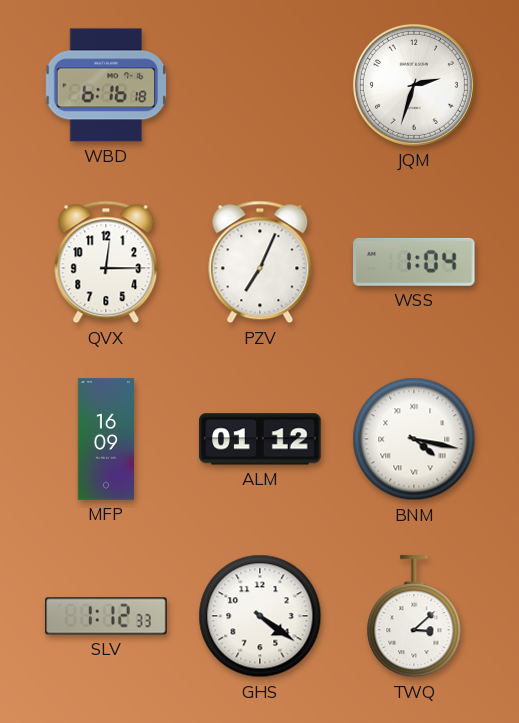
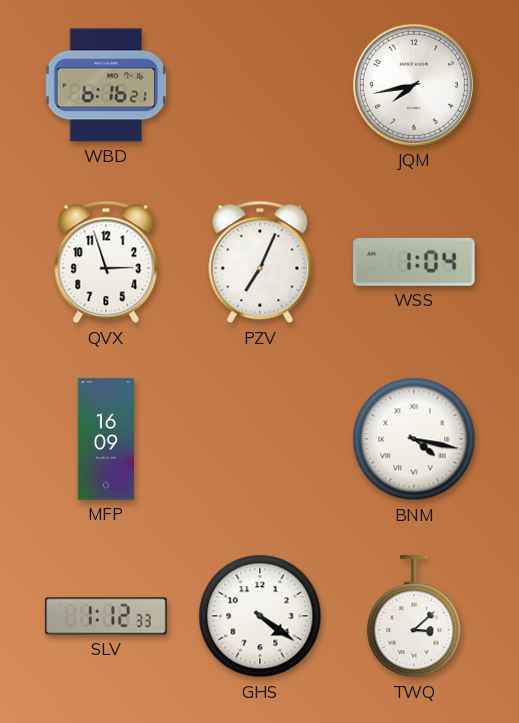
WBD: 6:16:18 -> 6:16:21
JQM: 2:33 -> 7:43
QVX: 12:15 -> 2:57
ALM: 01:12 -> none
